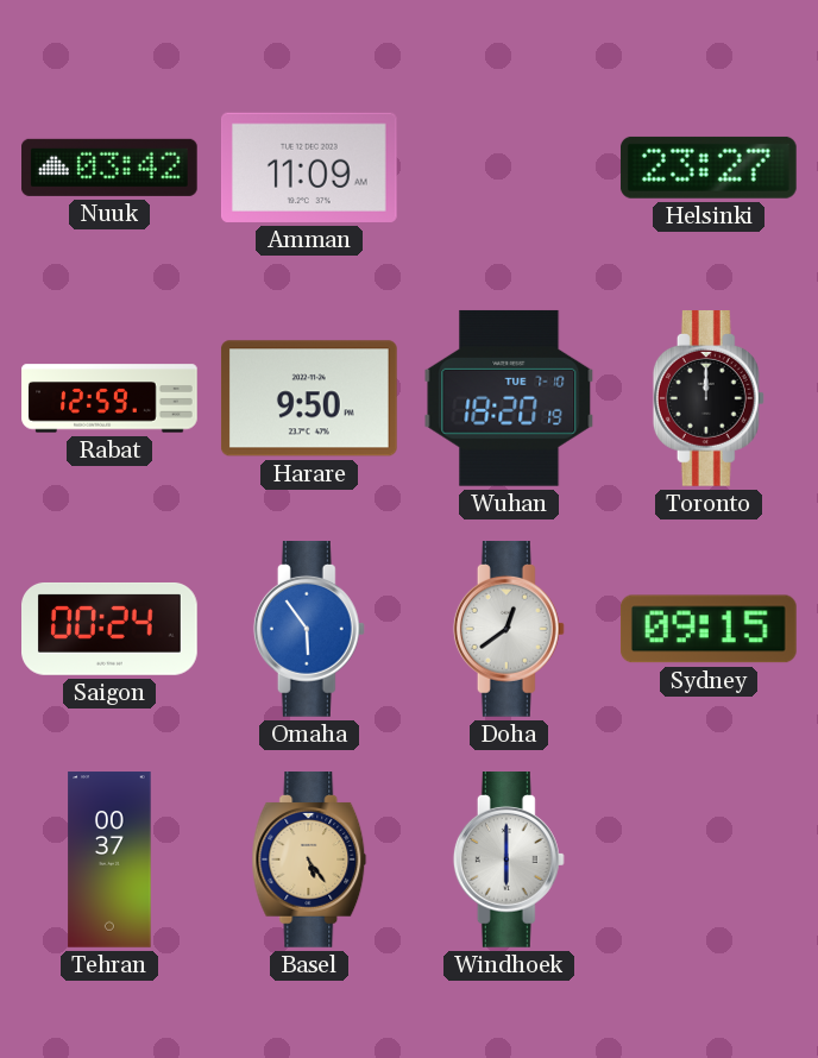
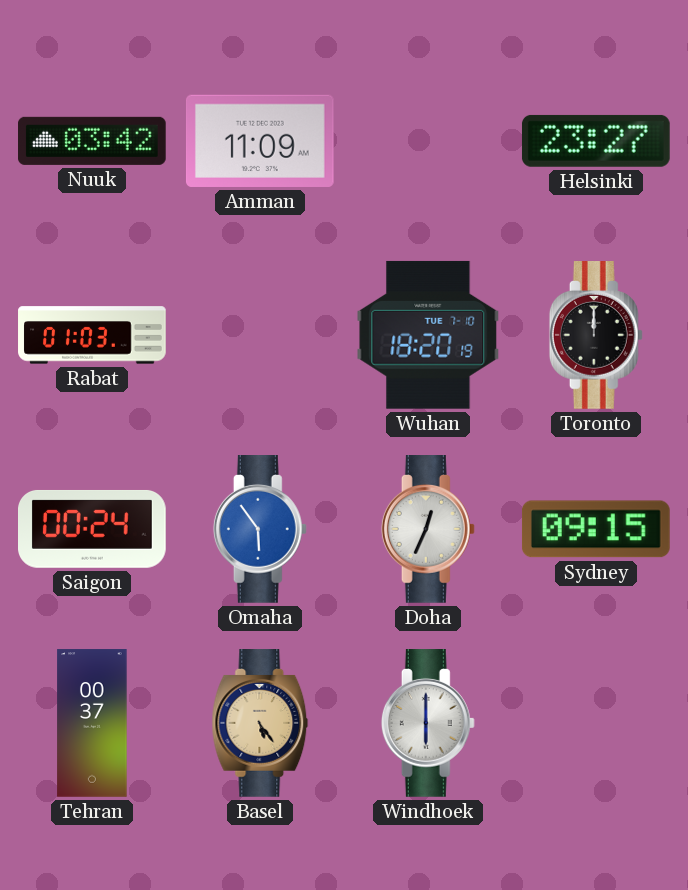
Rabat: 12:59 -> 01:03
Harare: 9:50 -> none
Doha: 12:39 -> 12:34
